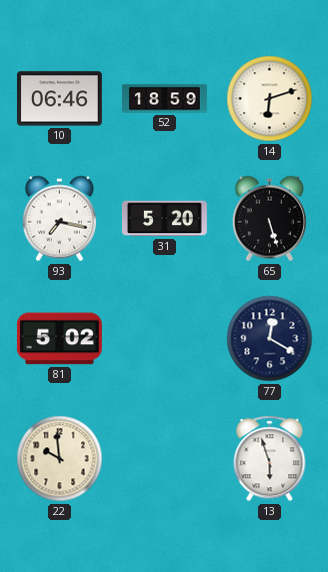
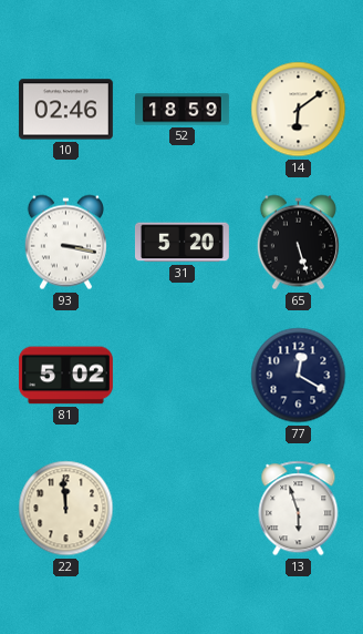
10: 06:46 -> 02:46
14: 6:12 -> 6:09
93: 7:17 -> 3:17
22: 9:59 -> 11:59
